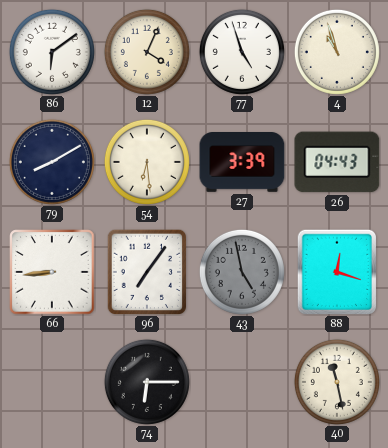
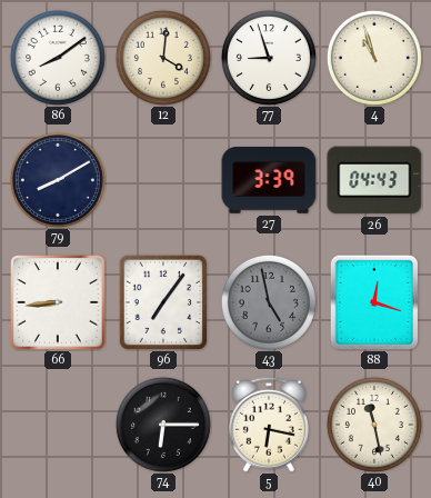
86: 6:09 -> 8:09
12: 4:04 -> 4:01
77: 4:57 -> 8:57
54: 6:29 -> none
5: none -> 6:17
